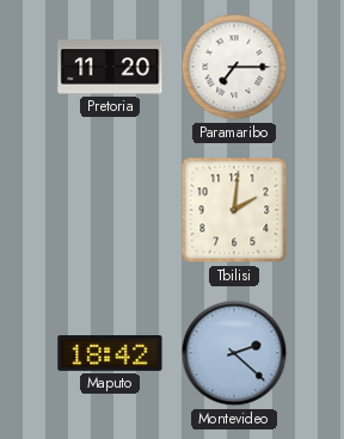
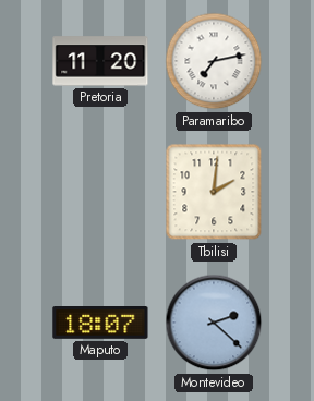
Paramaribo: 7:15 -> 7:13
Maputo: 18:42 -> 18:07
